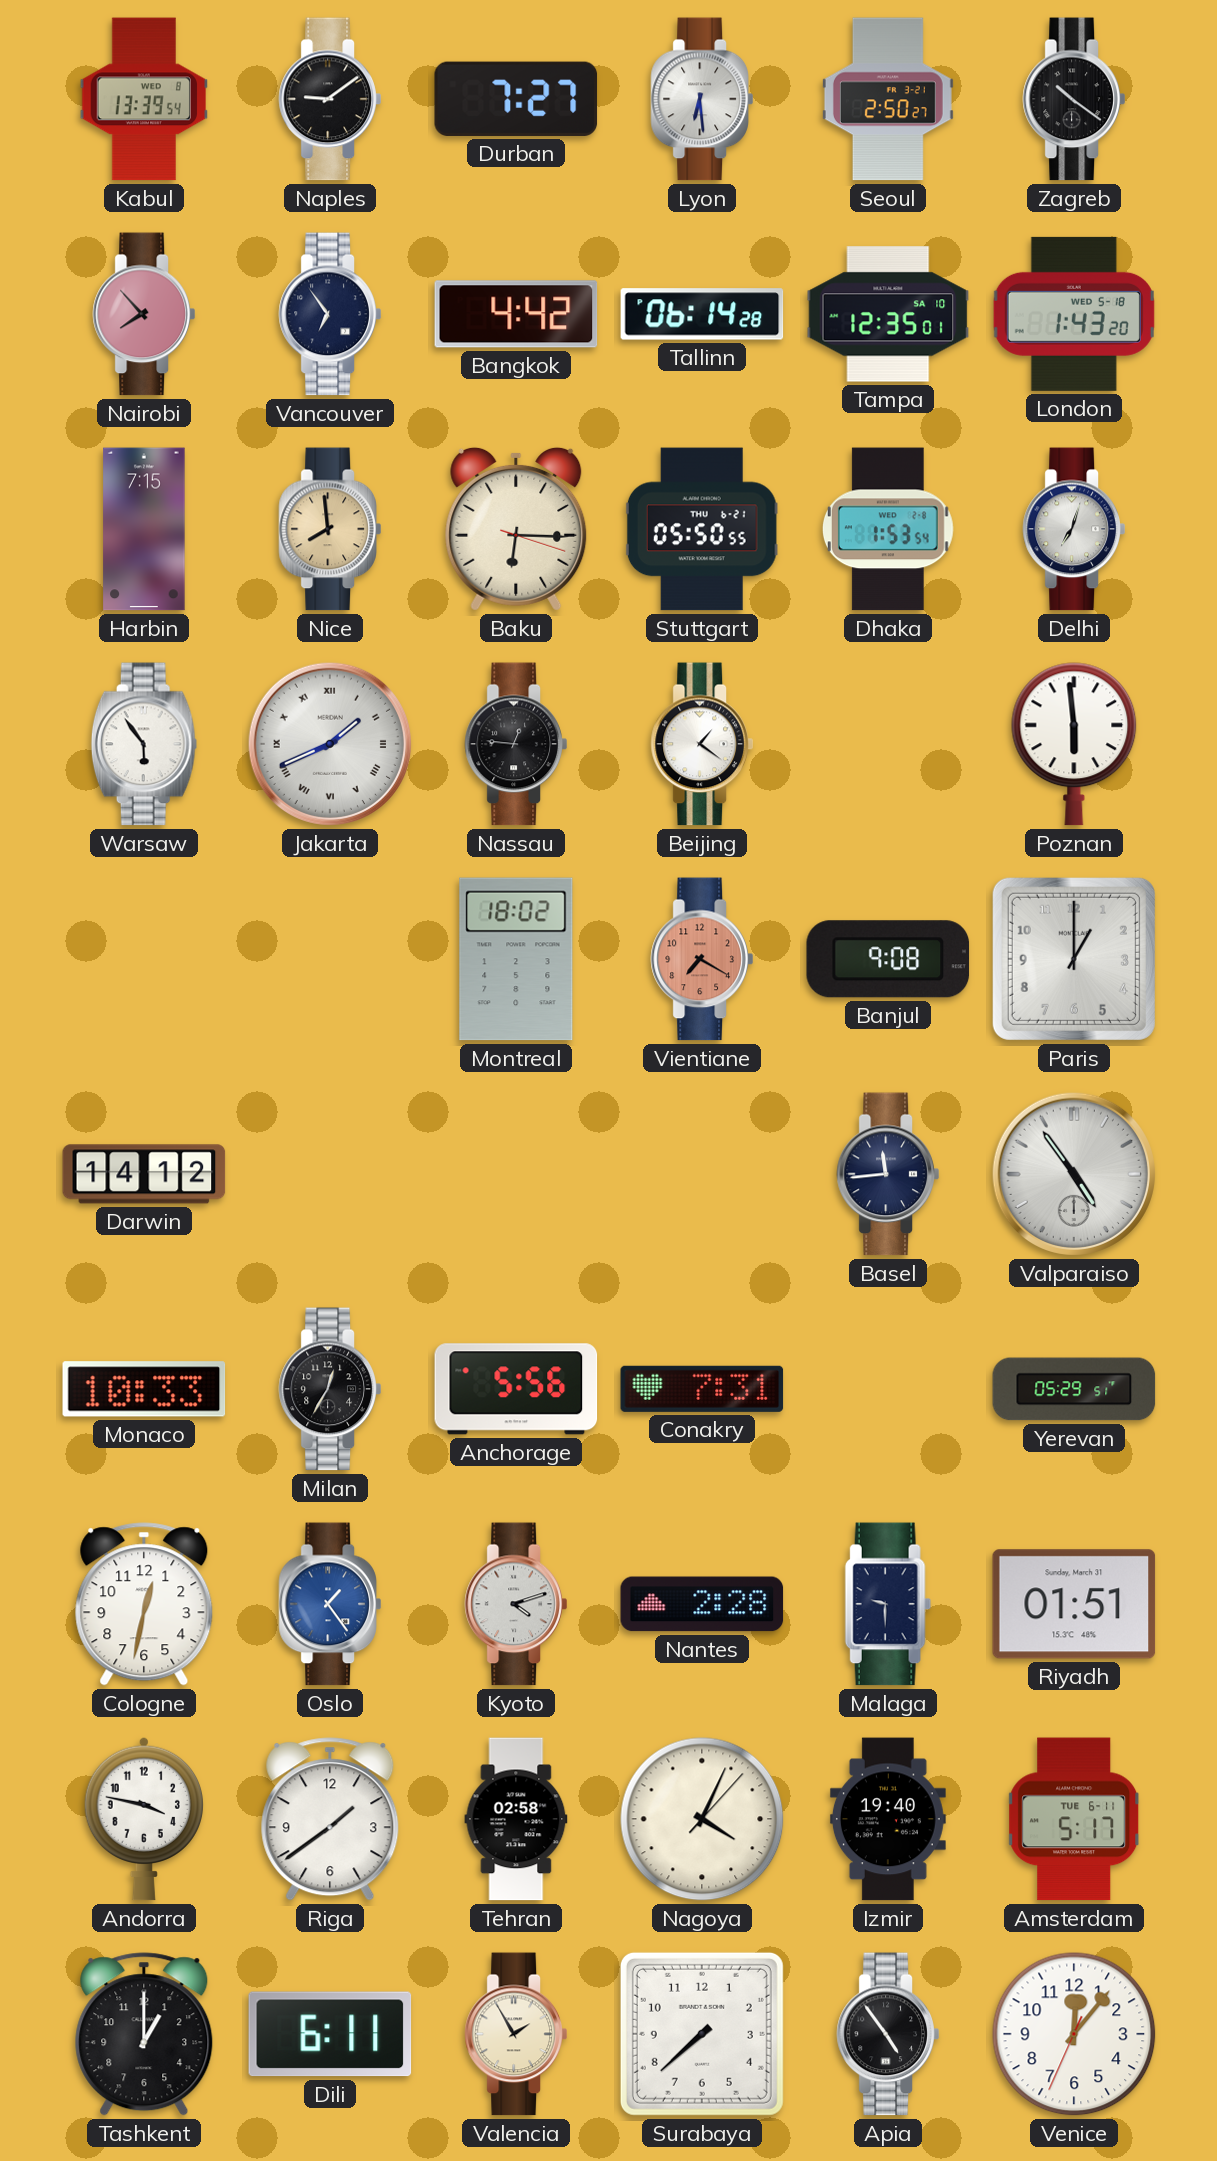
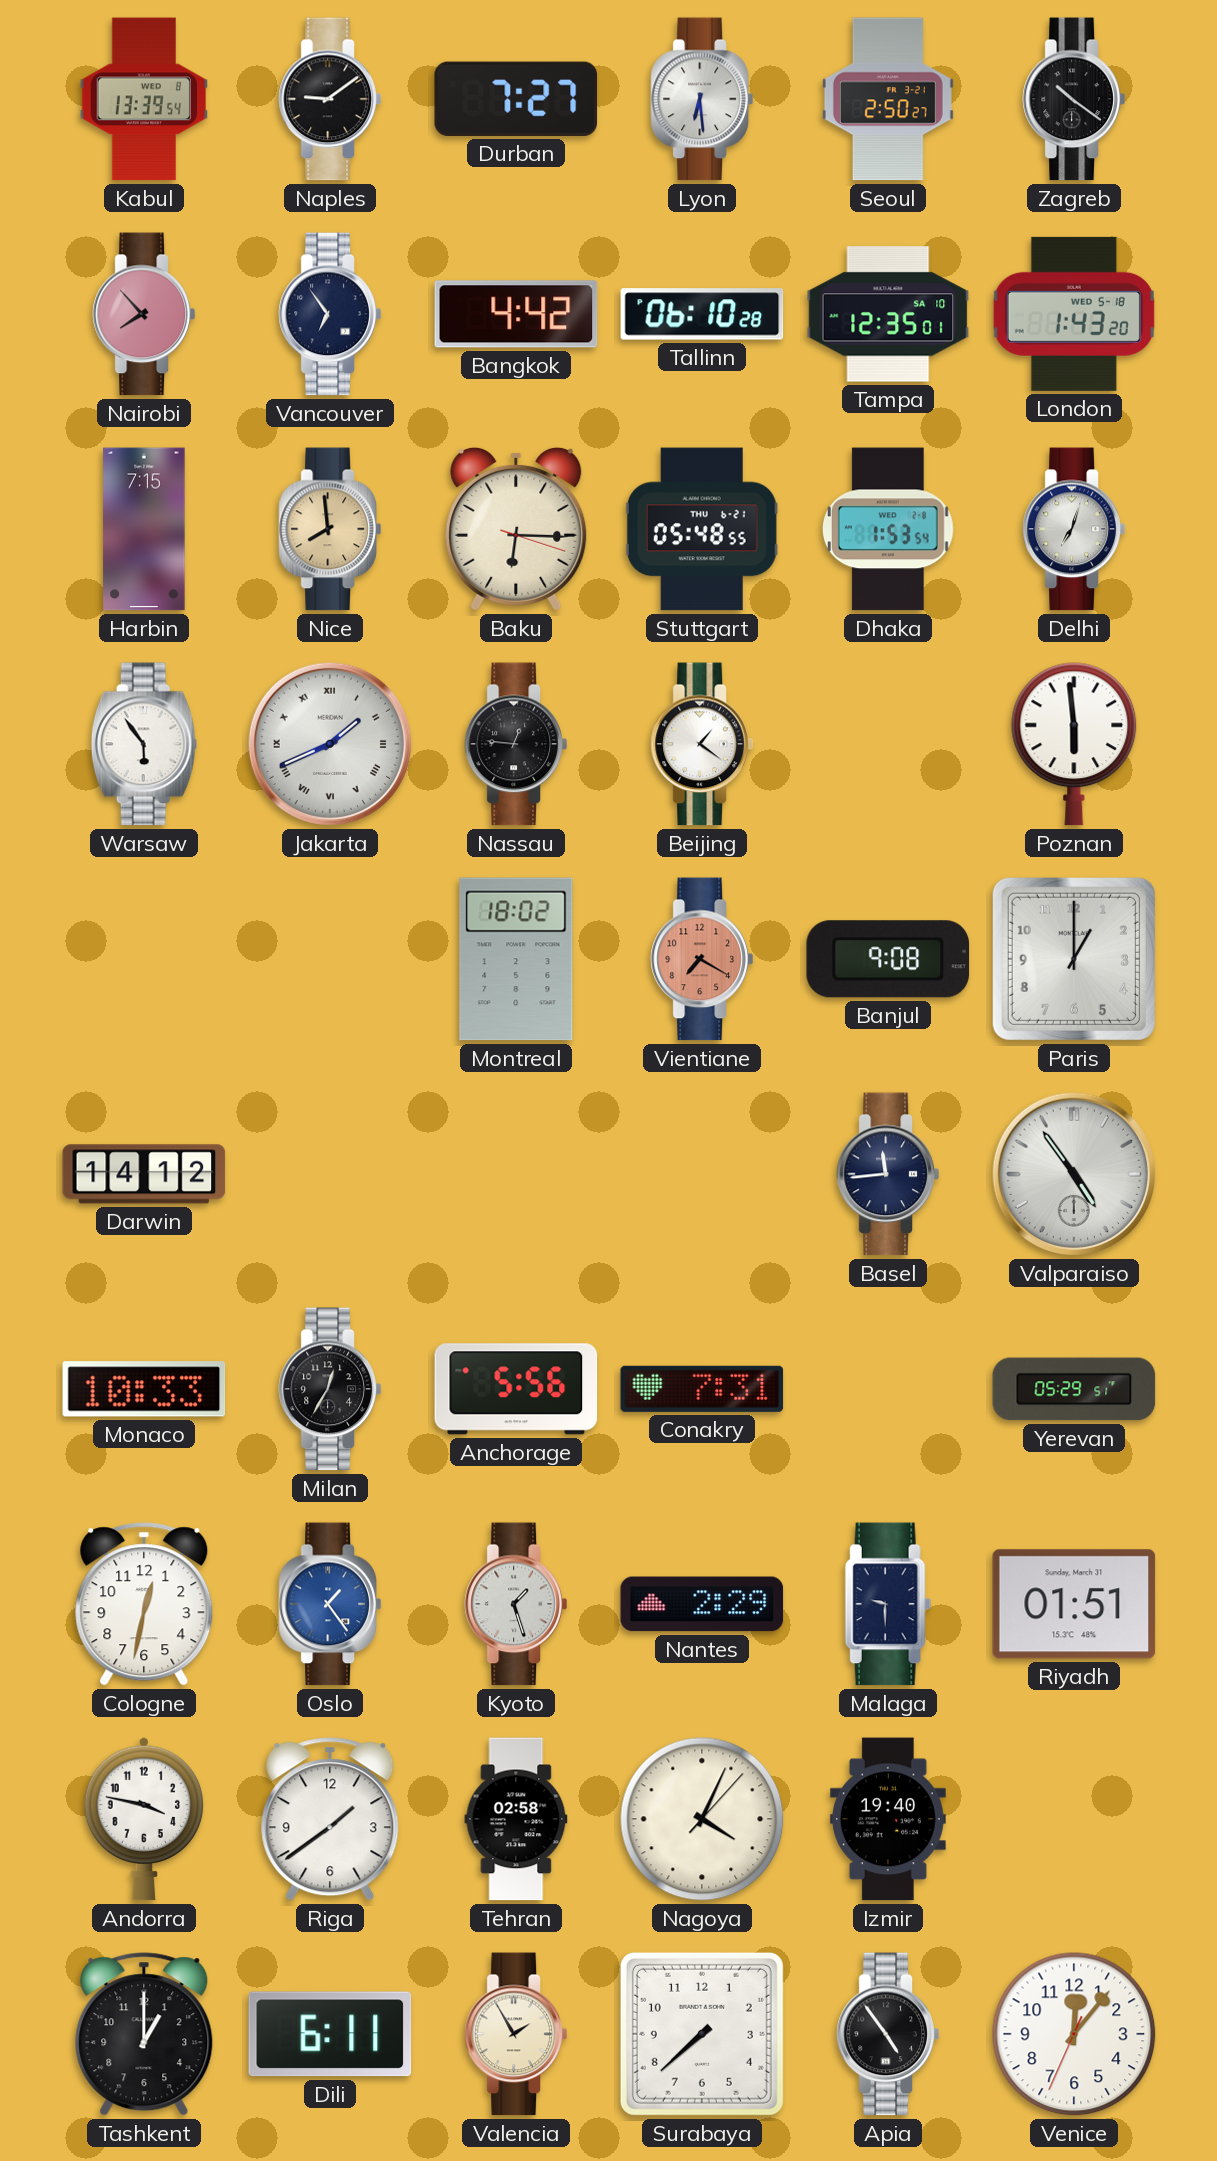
Tallinn: 06:14 -> 06:10
Stuttgart: 05:50 -> 05:48
Kyoto: 4:12 -> 1:27
Nantes: 2:28 -> 2:29
Amsterdam: 5:17 -> none
